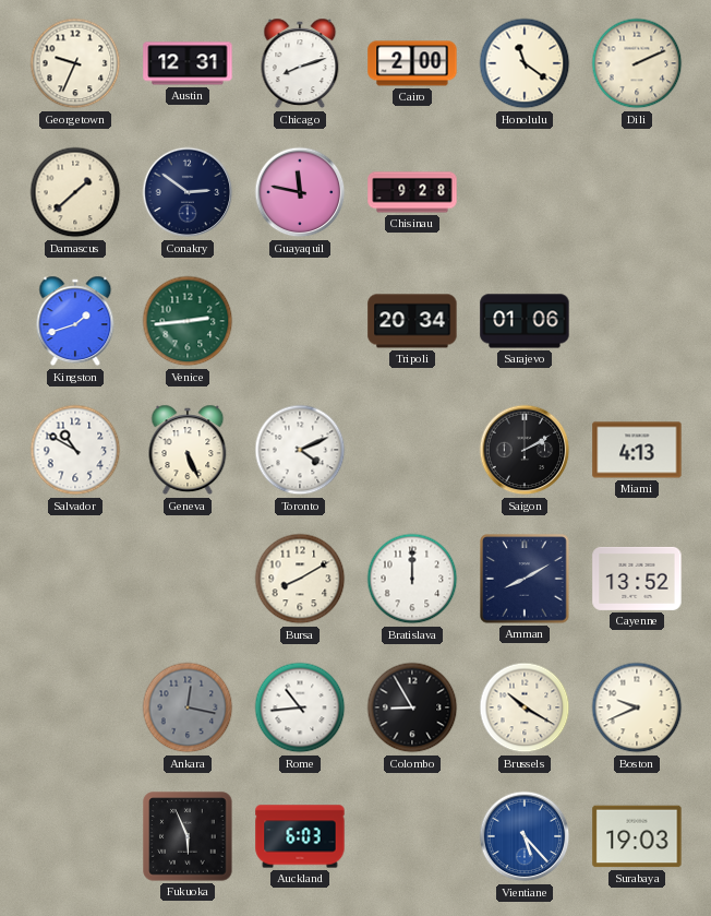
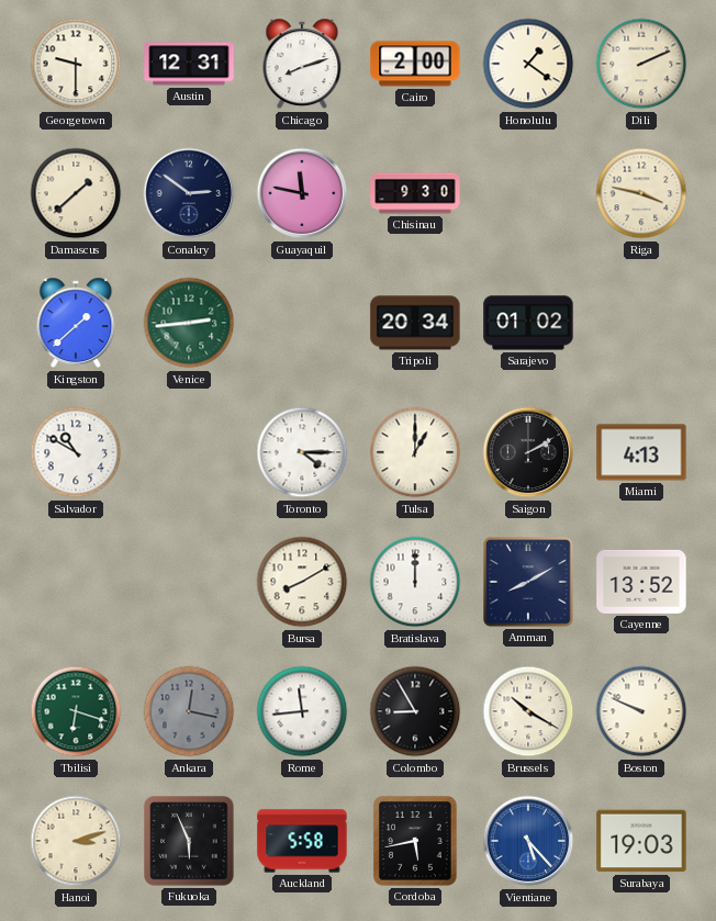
Georgetown: 9:34 -> 9:30
Honolulu: 11:21 -> 1:21
Chisinau: 9:28 -> 9:30
Riga: none -> 3:47
Kingston: 1:42 -> 1:38
Sarajevo: 01:06 -> 01:02
Geneva: 5:26 -> none
Toronto: 4:11 -> 4:15
Tulsa: none -> 1:00
Tbilisi: none -> 6:18
Rome: 10:44 -> 11:44
Boston: 9:41 -> 9:49
Hanoi: none -> 3:12
Auckland: 6:03 -> 5:58
Cordoba: none -> 5:43
